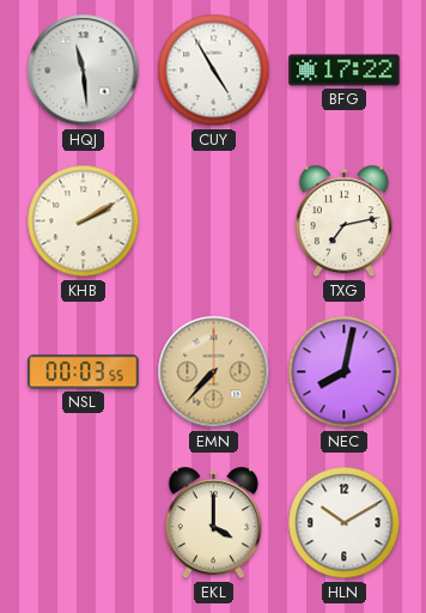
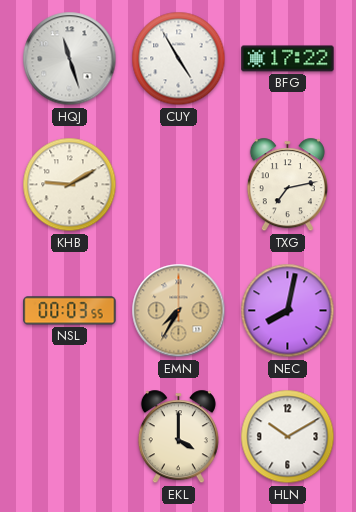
HQJ: 11:29 -> 11:27
KHB: 2:10 -> 9:10
EMN: 7:37 -> 7:35
